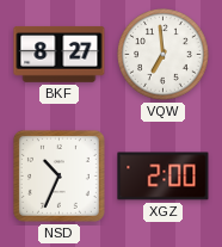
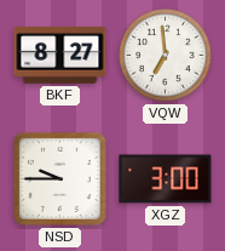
NSD: 10:34 -> 9:45
XGZ: 2:00 -> 3:00
